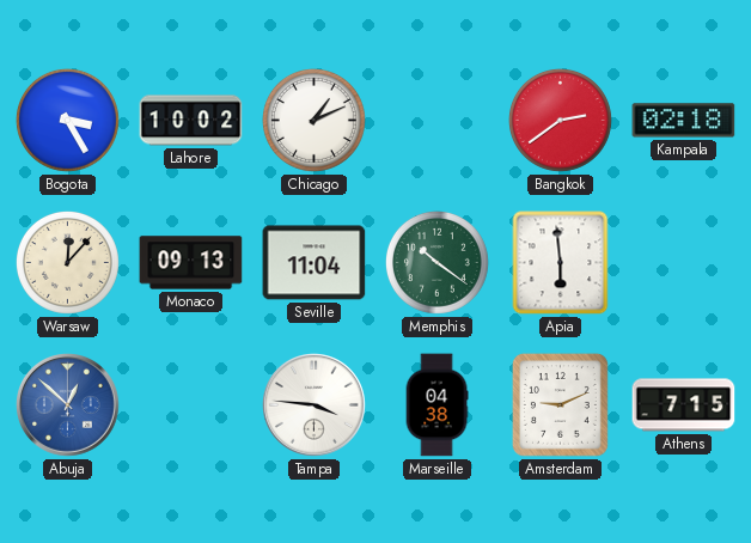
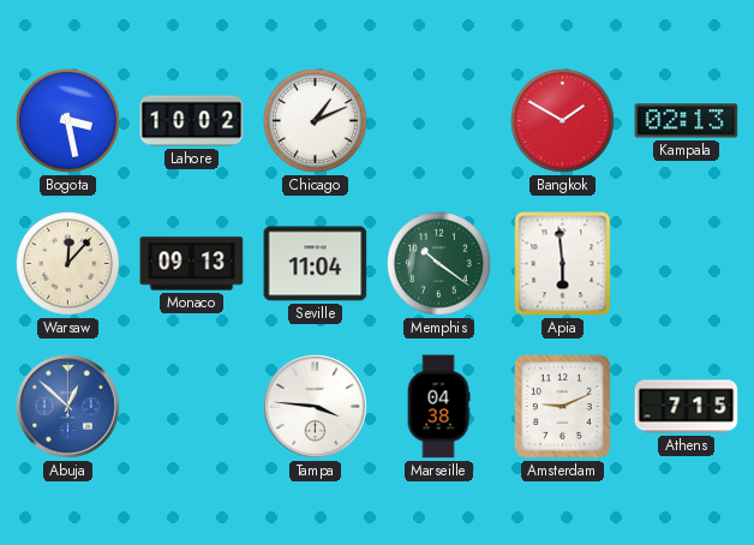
Bogota: 3:25 -> 3:28
Bangkok: 2:39 -> 1:50
Kampala: 02:18 -> 02:13
